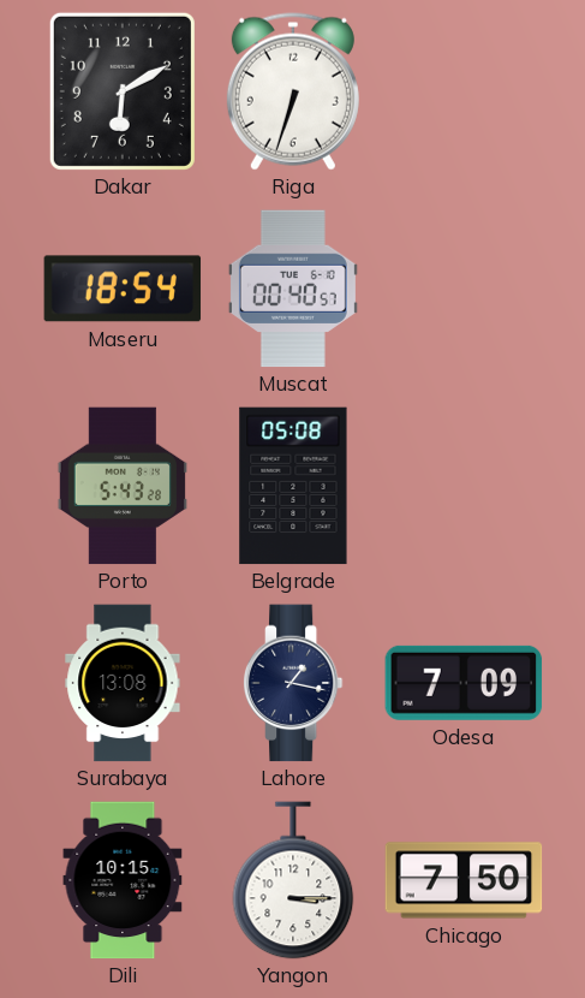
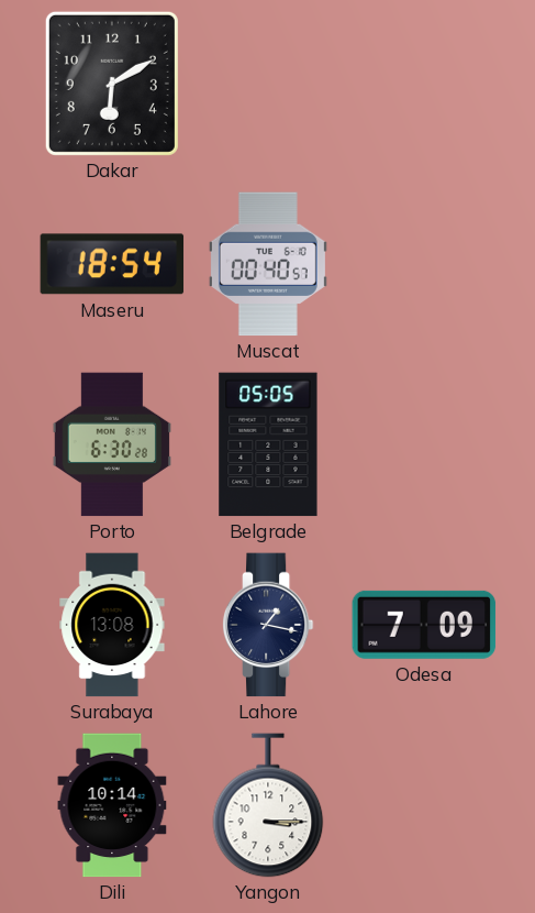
Riga: 6:33 -> none
Porto: 5:43 -> 6:30
Belgrade: 05:08 -> 05:05
Dili: 10:15 -> 10:14
Chicago: 7:50 -> none
